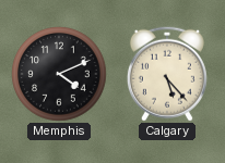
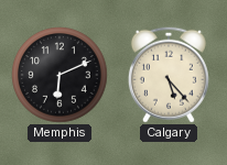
Memphis: 4:11 -> 6:11
